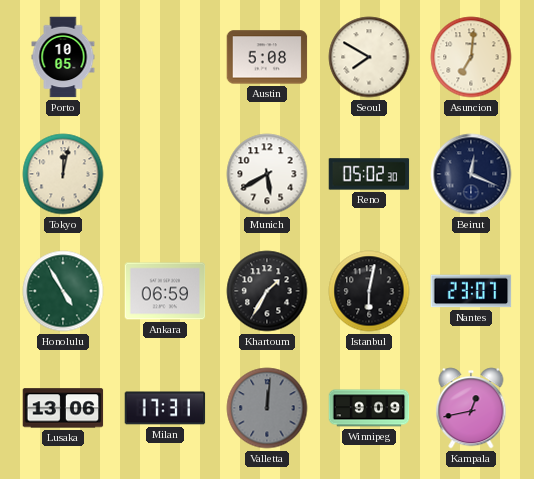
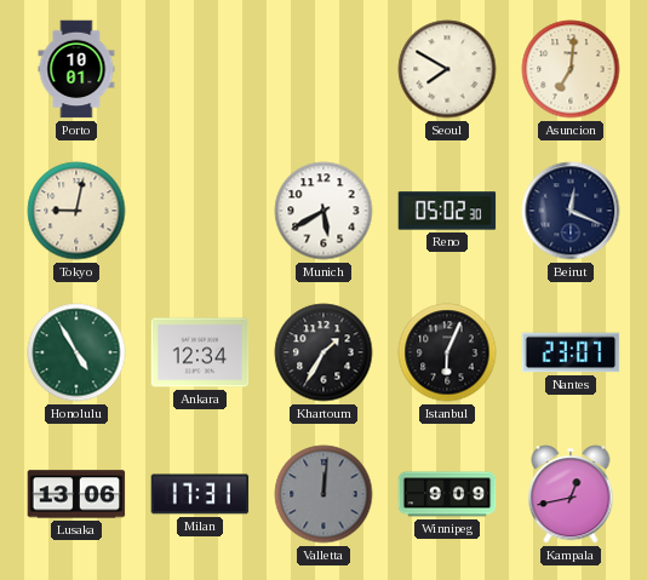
Porto: 10:05 -> 10:01
Austin: 5:08 -> none
Tokyo: 12:02 -> 9:02
Ankara: 06:59 -> 12:34
Istanbul: 6:02 -> 6:04
